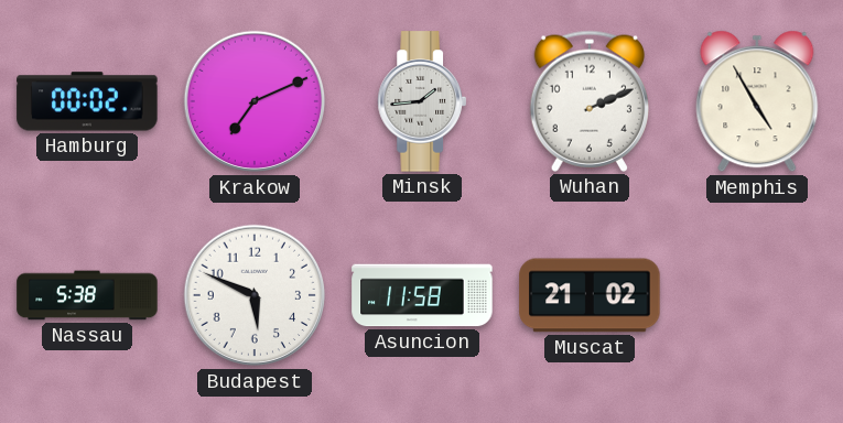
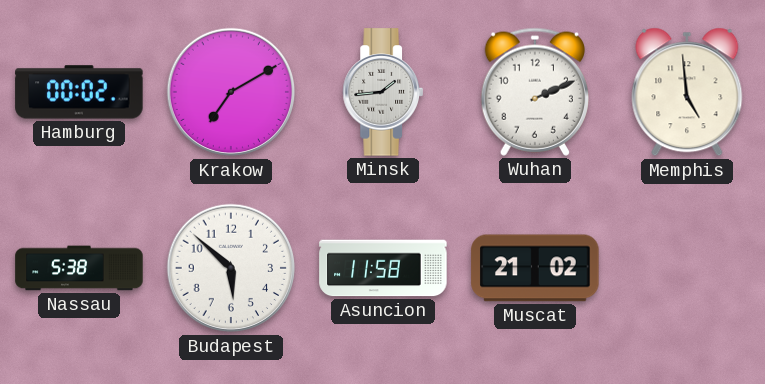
Krakow: 7:11 -> 7:10
Memphis: 4:55 -> 4:59
Budapest: 5:49 -> 5:52
